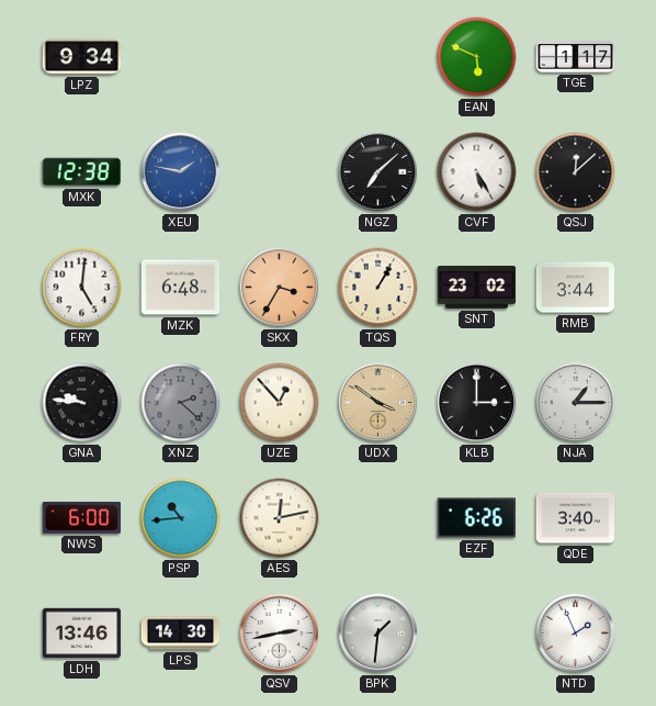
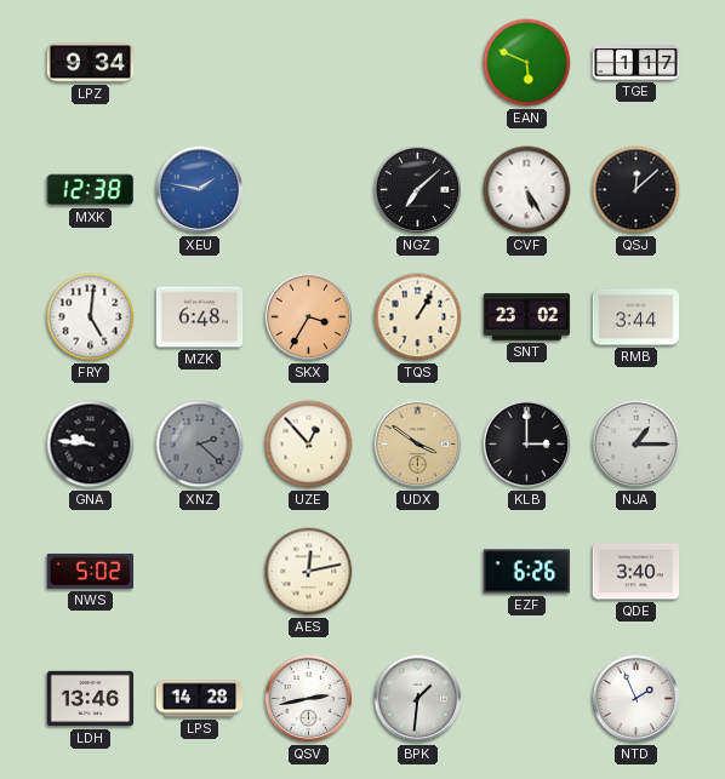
NWS: 6:00 -> 5:02
PSP: 10:44 -> none
LPS: 14:30 -> 14:28
